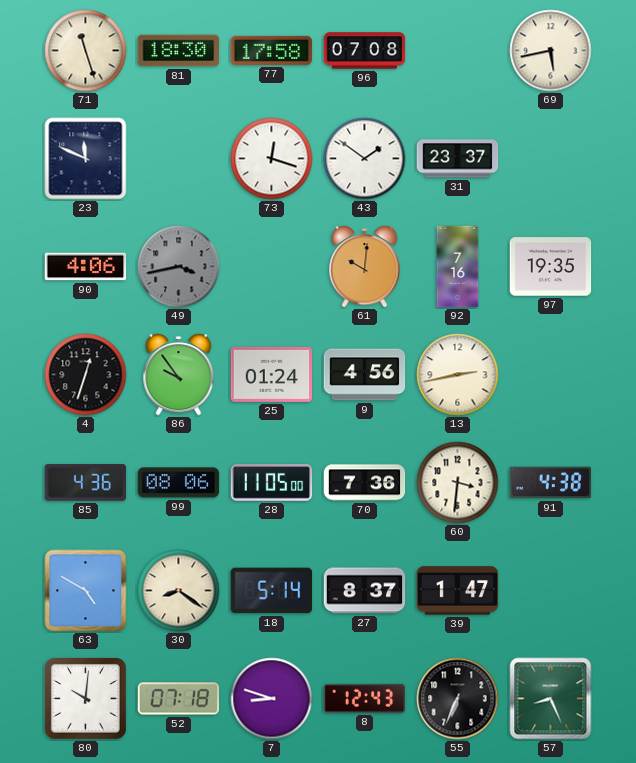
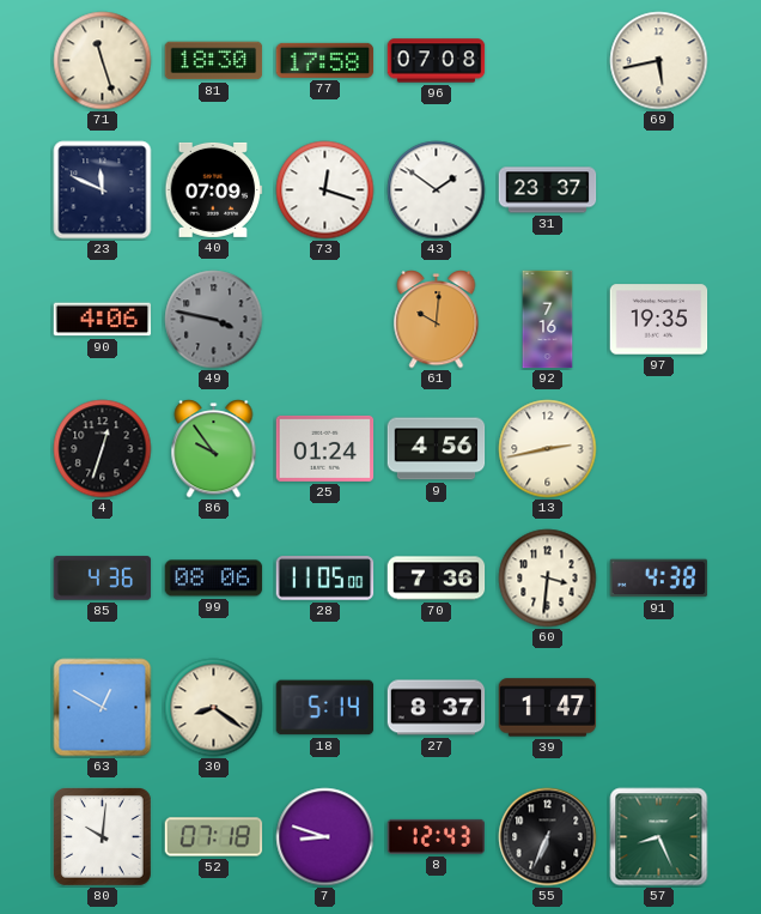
40: none -> 07:09
49: 3:43 -> 3:47
63: 4:50 -> 12:50
